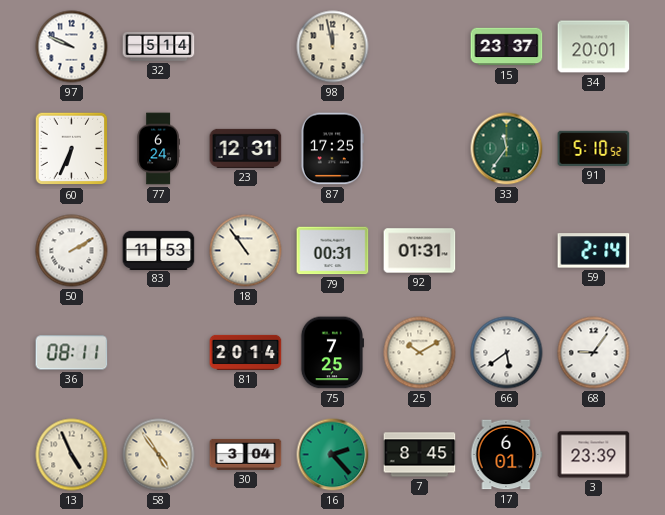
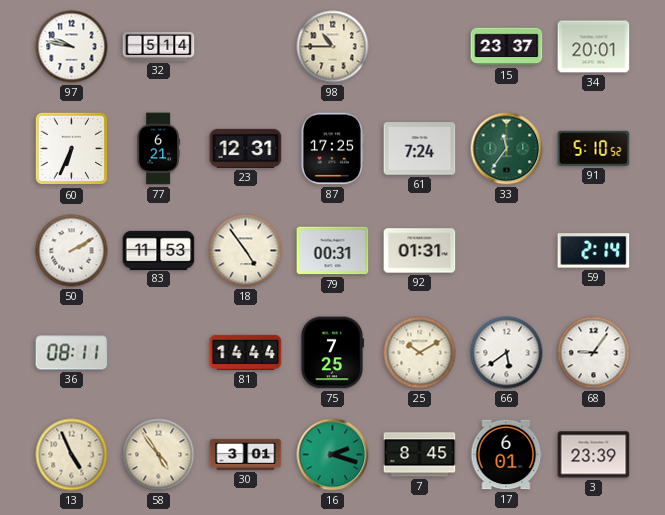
97: 9:49 -> 9:47
98: 11:58 -> 10:45
77: 6:24 -> 6:21
61: none -> 7:24
18: 10:54 -> 4:54
81: 20:14 -> 14:44
30: 3:04 -> 3:01
16: 2:23 -> 2:18
